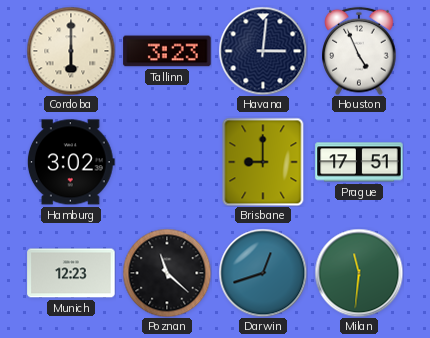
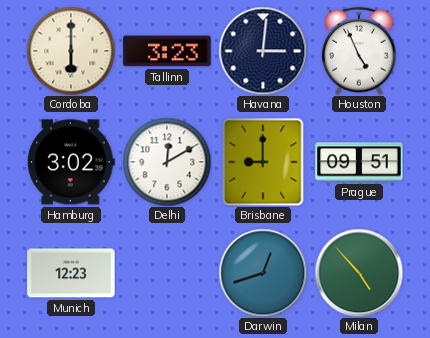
Delhi: none -> 12:10
Prague: 17:51 -> 09:51
Poznan: 11:22 -> none
Milan: 11:31 -> 4:53
